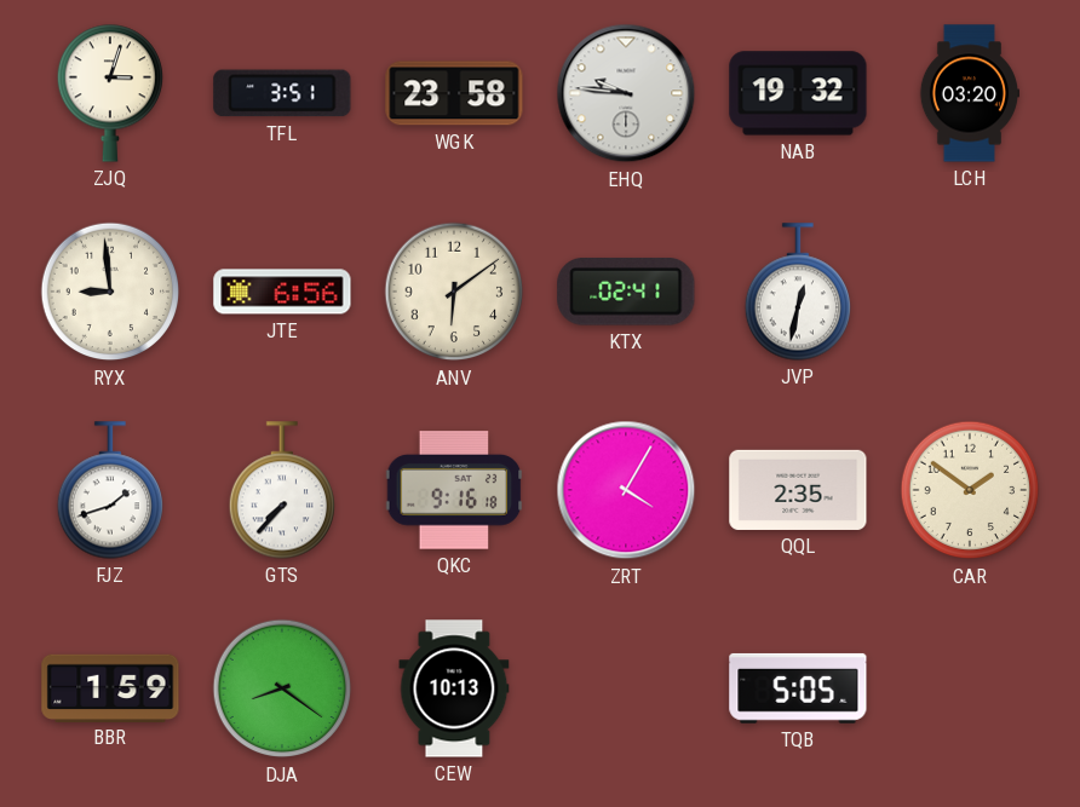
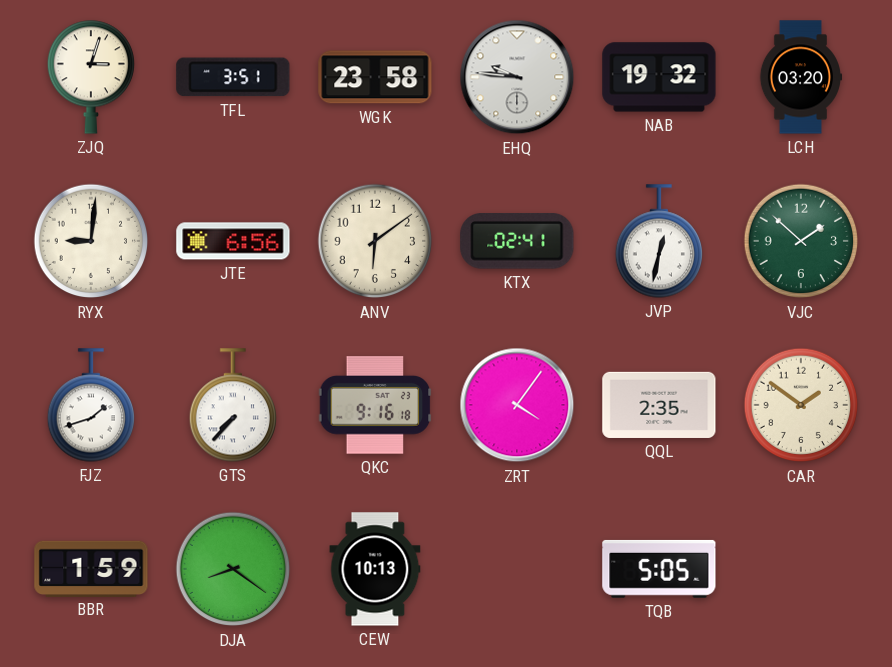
RYX: 8:59 -> 9:01
VJC: none -> 1:52
ZRT: 4:05 -> 4:06
